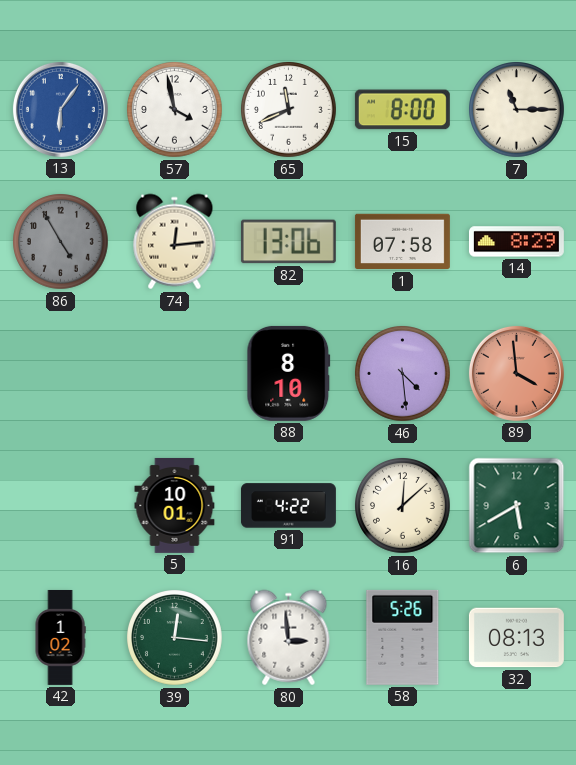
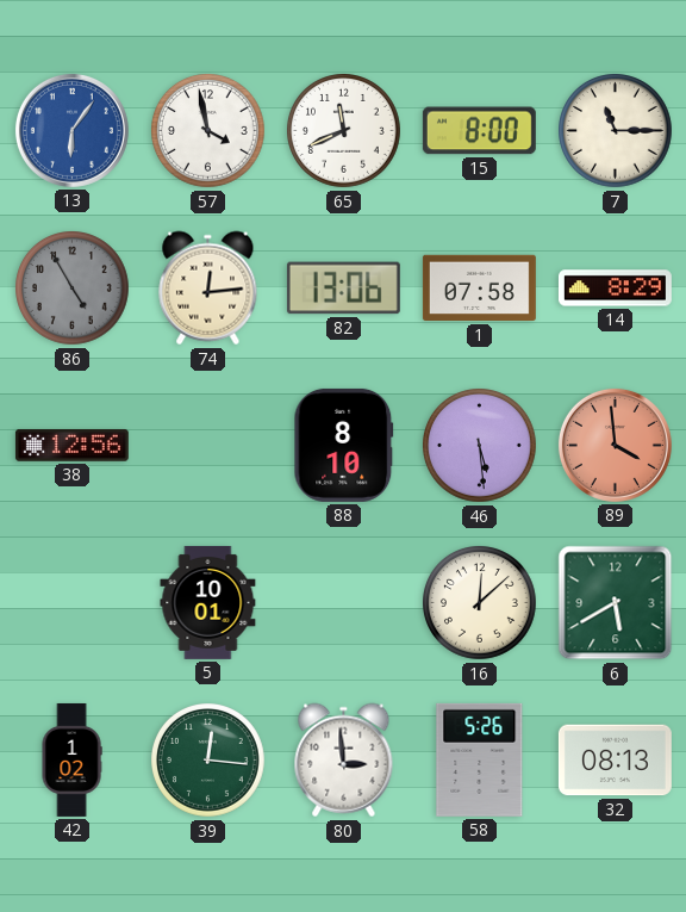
38: none -> 12:56
46: 4:29 -> 5:29
91: 4:22 -> none
